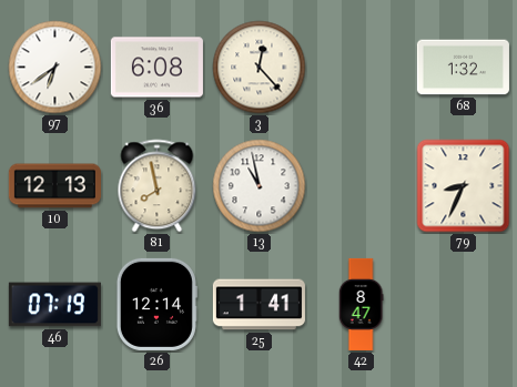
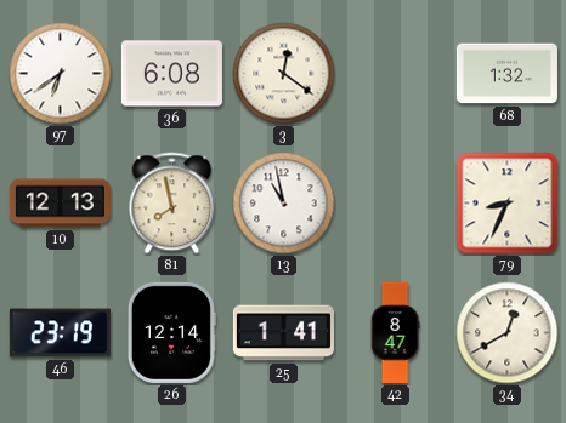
3: 12:23 -> 12:21
46: 07:19 -> 23:19
34: none -> 12:40
